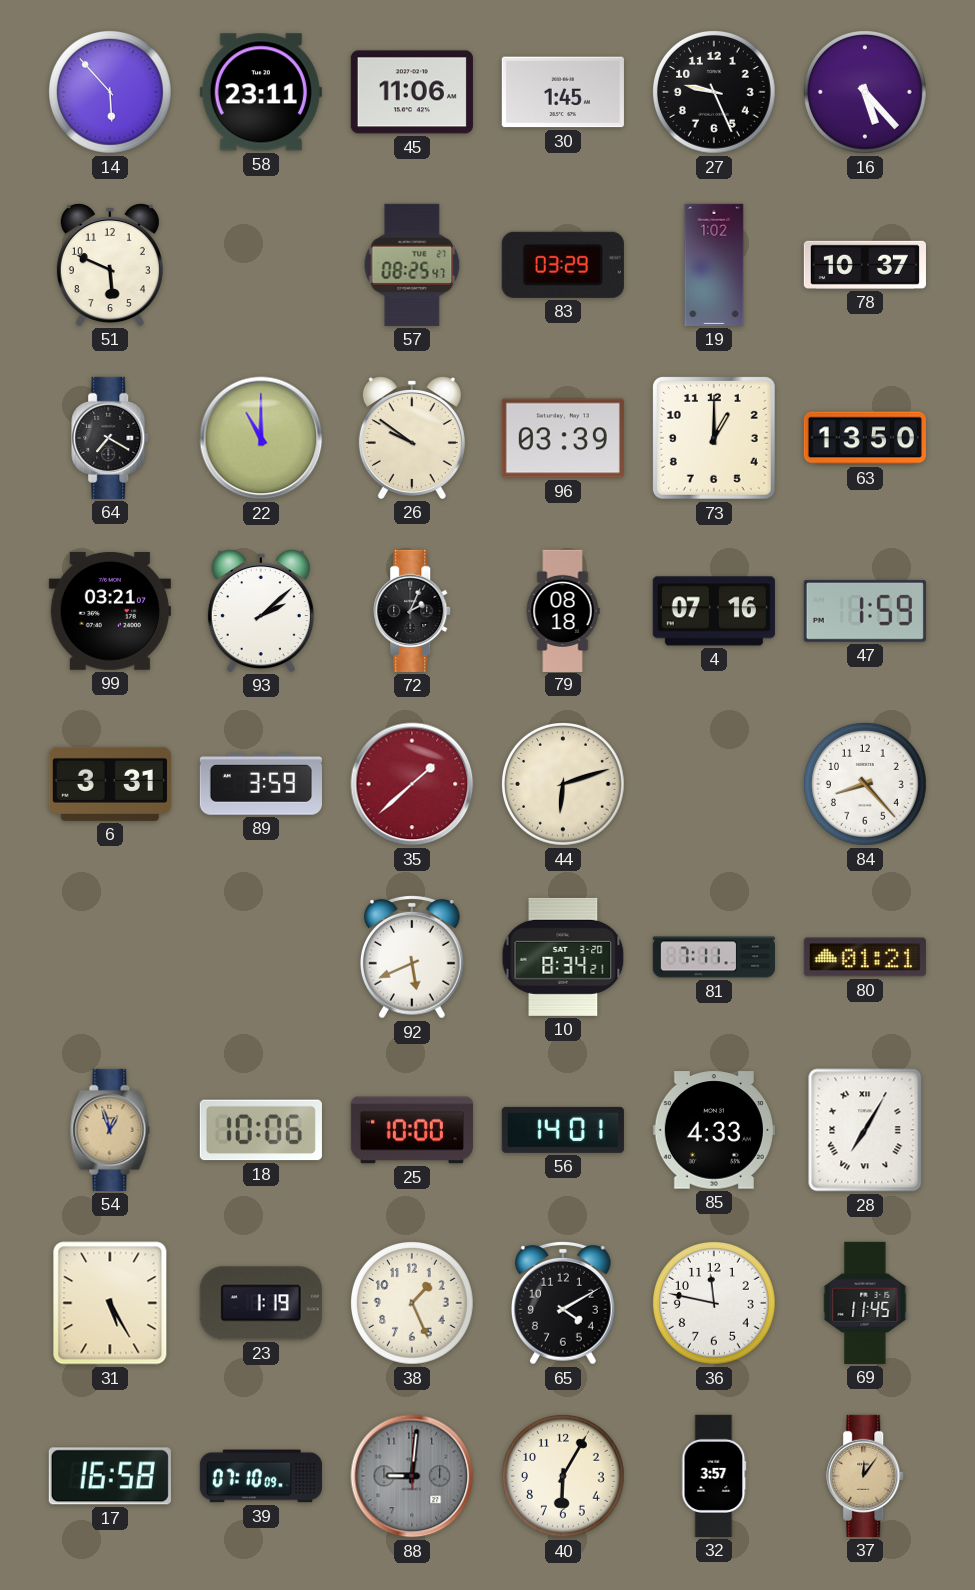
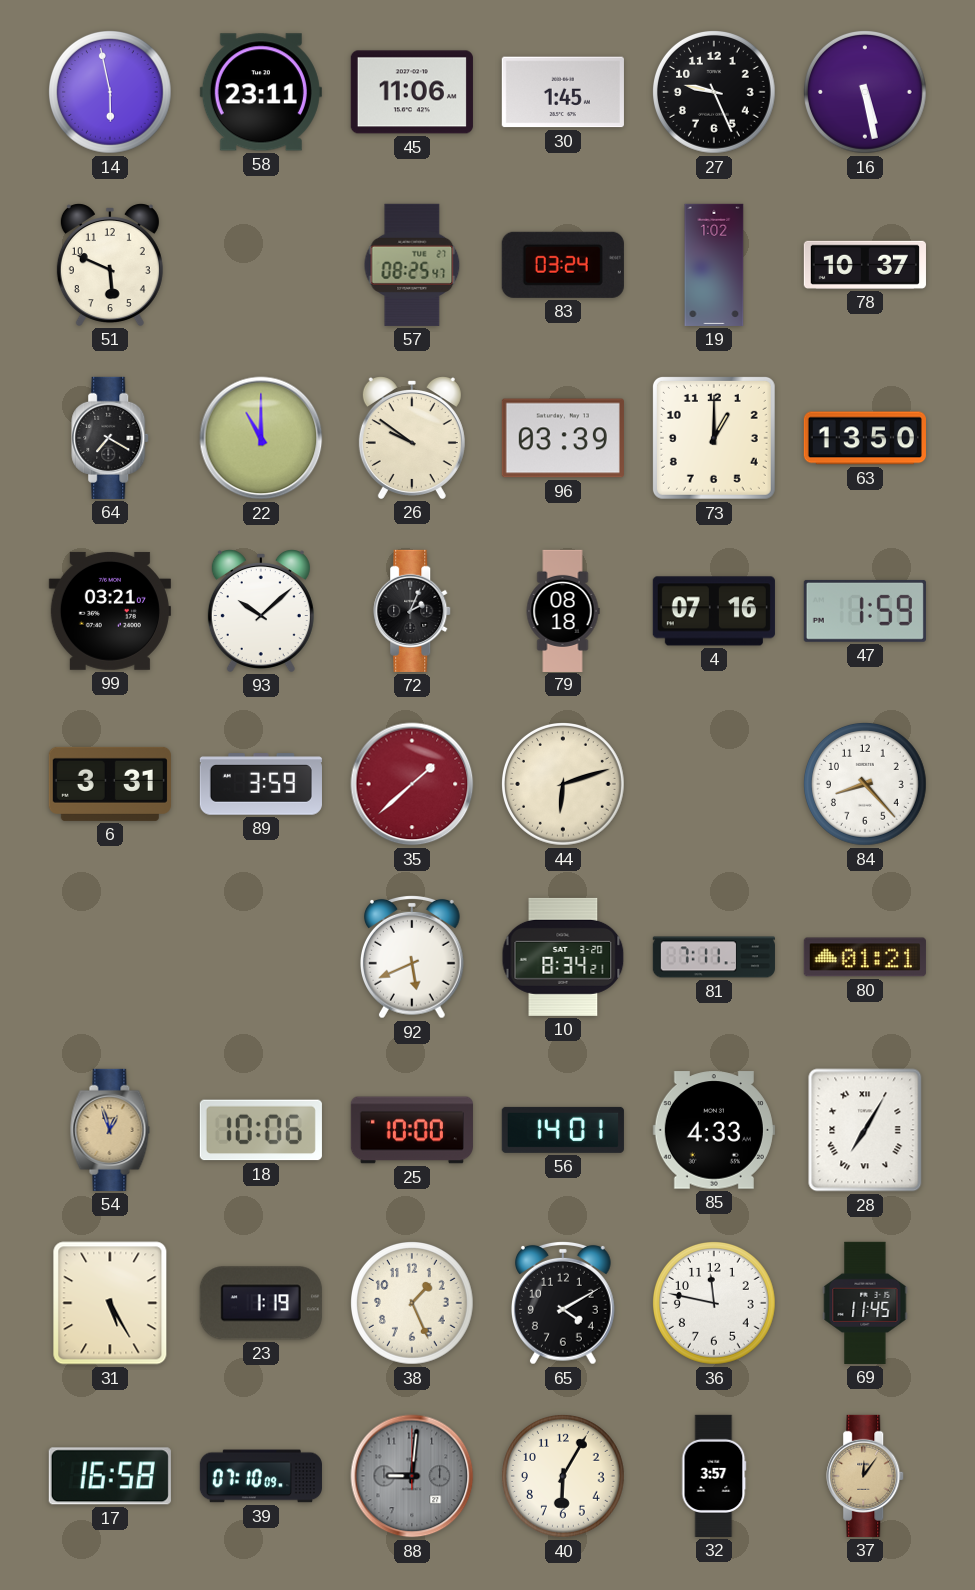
14: 5:53 -> 5:58
16: 5:23 -> 5:28
83: 03:29 -> 03:24
93: 2:08 -> 10:08
